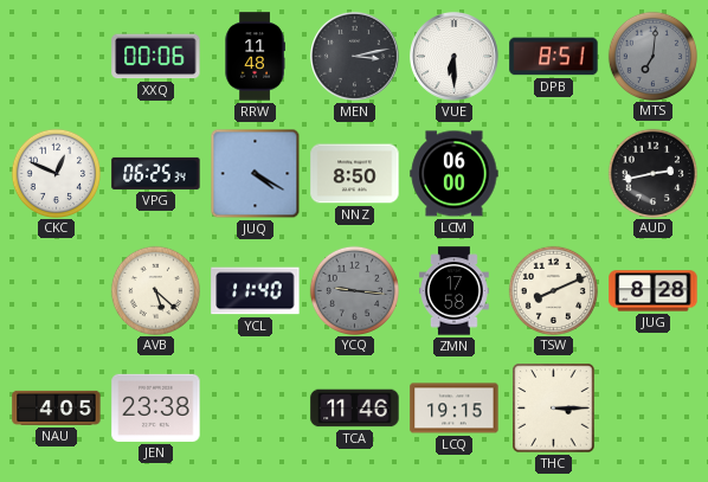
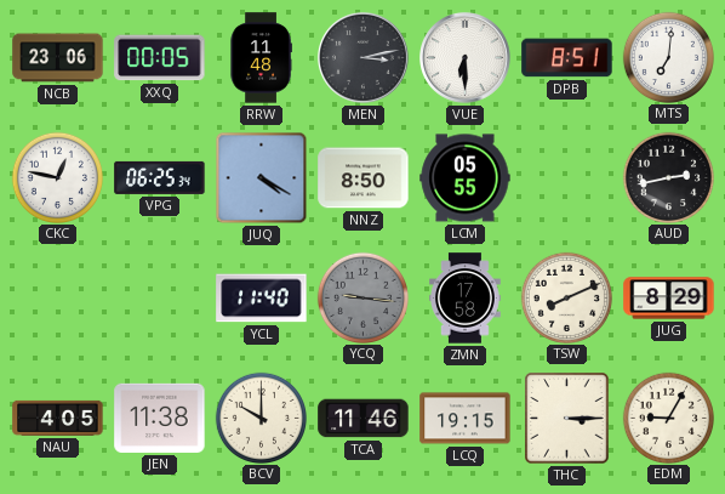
NCB: none -> 23:06
XXQ: 00:06 -> 00:05
MTS dial: grey -> white
CKC: 12:49 -> 12:47
LCM: 06:00 -> 05:55
AVB: 5:22 -> none
JUG: 8:28 -> 8:29
JEN: 23:38 -> 11:38
BCV: none -> 10:00
EDM: none -> 9:05
